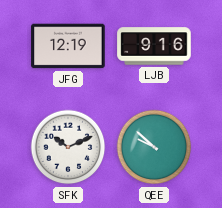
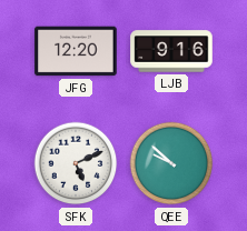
JFG: 12:19 -> 12:20
SFK: 10:11 -> 5:11
